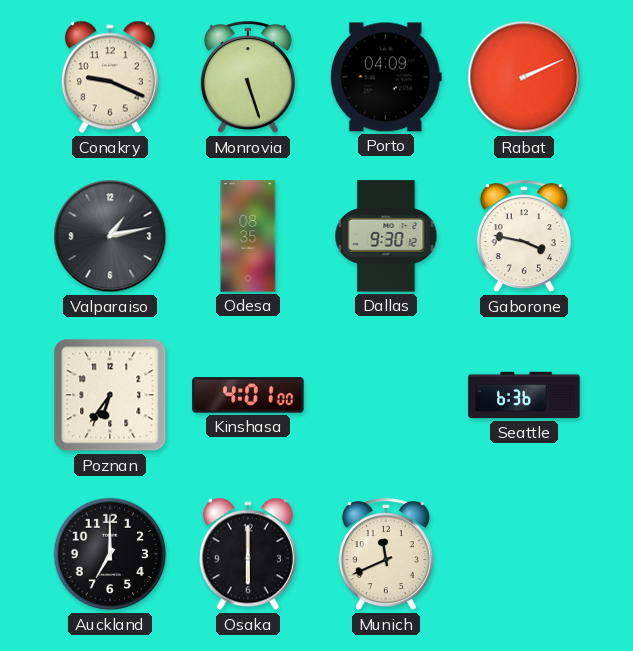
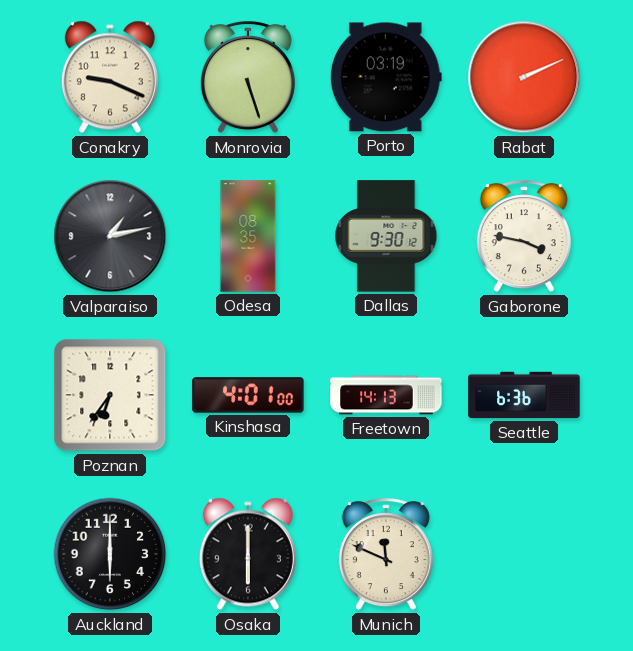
Porto: 04:09 -> 03:19
Freetown: none -> 14:13
Auckland: 7:00 -> 6:00
Munich: 11:41 -> 11:49
